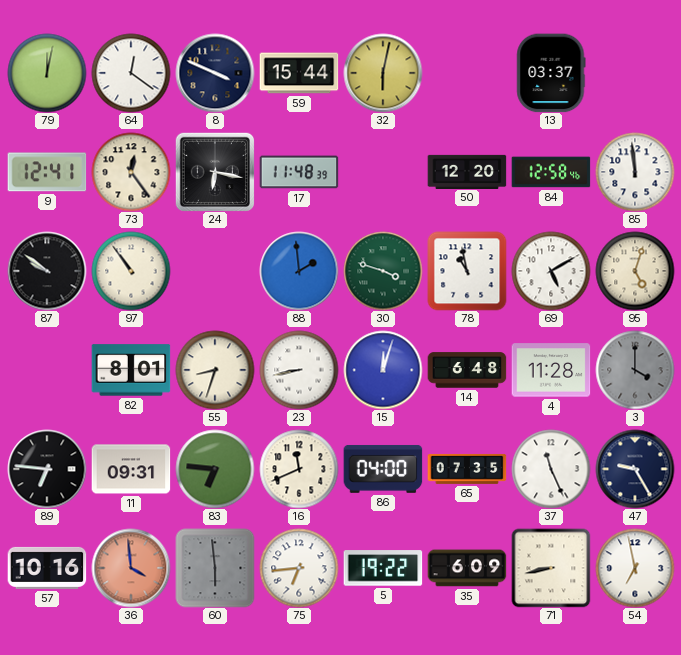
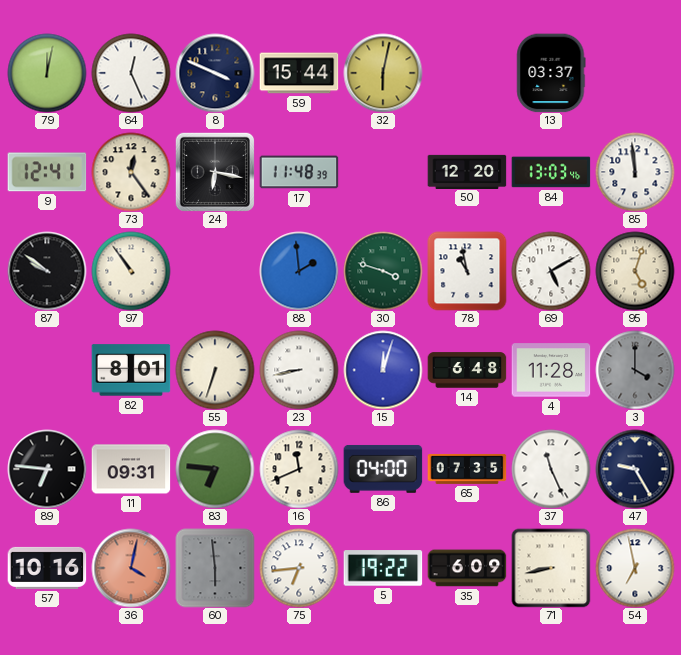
64: 12:21 -> 12:26
84: 12:58 -> 13:03
55: 8:33 -> 6:33
36: 3:59 -> 4:02
